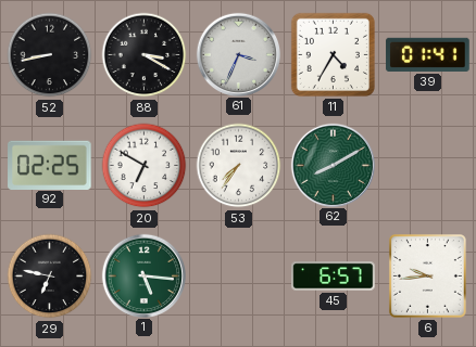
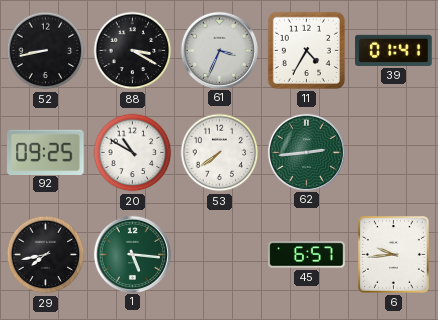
92: 02:25 -> 09:25
20: 6:50 -> 10:50
53: 7:36 -> 7:39
62: 8:10 -> 2:44
29: 6:47 -> 7:43
